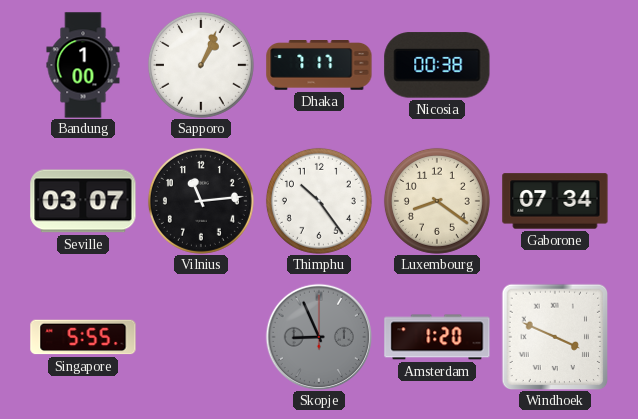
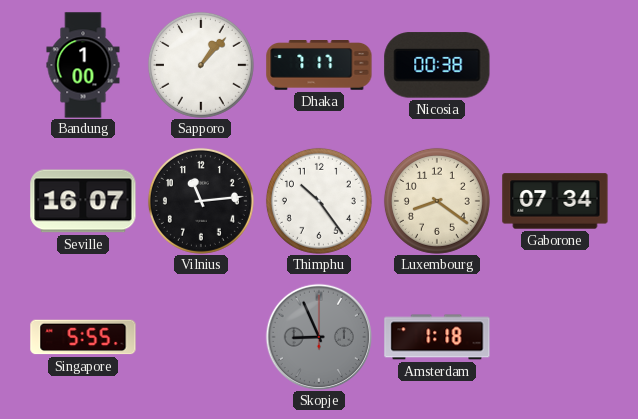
Sapporo: 1:04 -> 1:07
Seville: 03:07 -> 16:07
Amsterdam: 1:20 -> 1:18
Windhoek: 3:49 -> none
